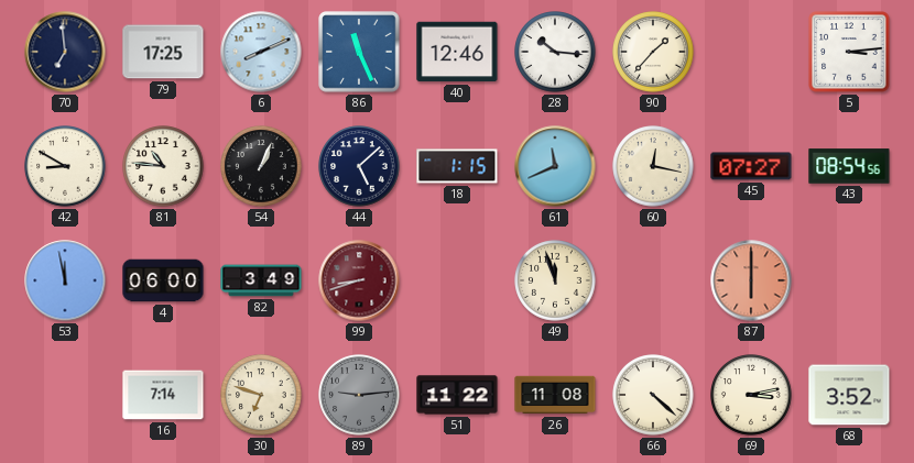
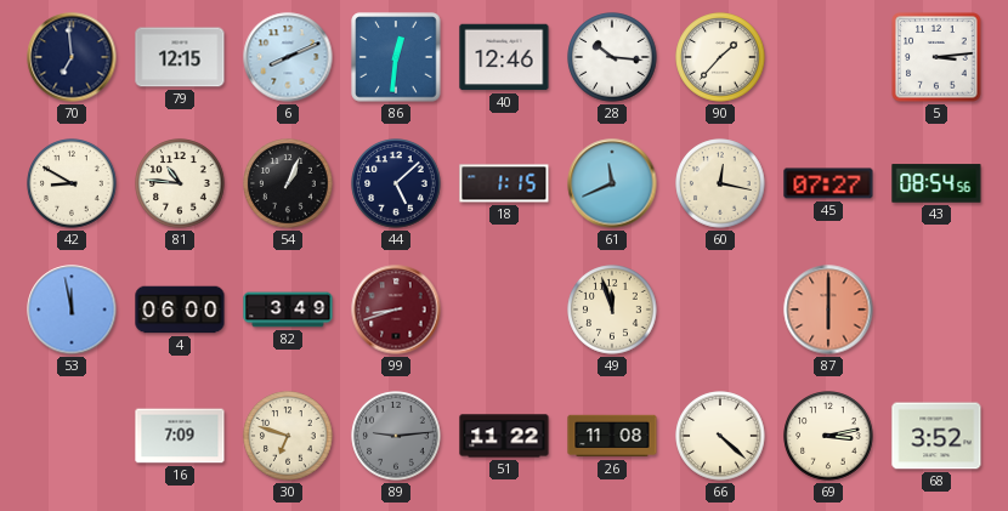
79: 17:25 -> 12:15
86: 11:26 -> 12:31
16: 7:14 -> 7:09
